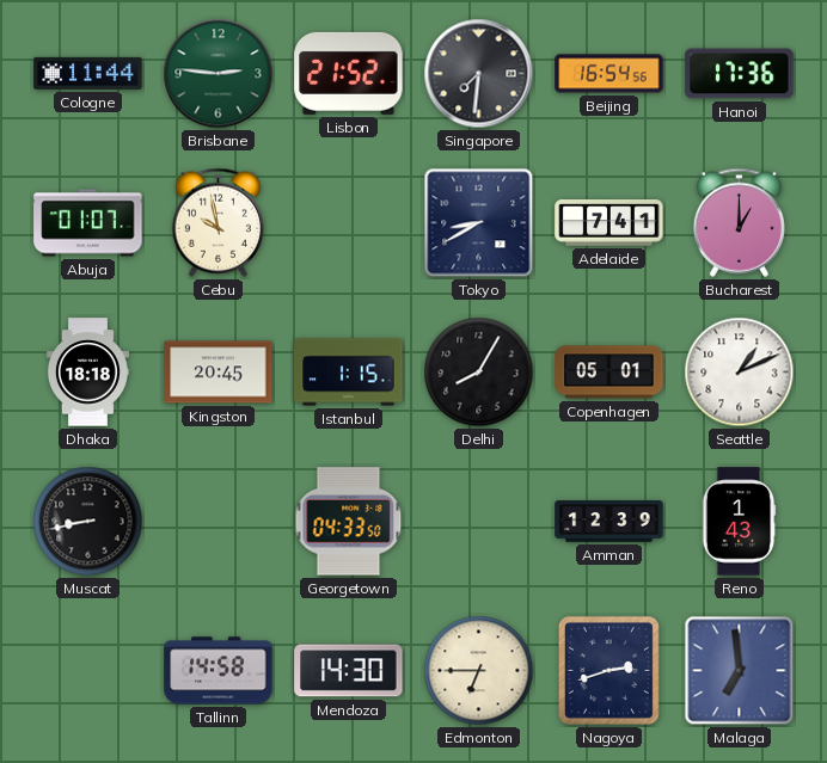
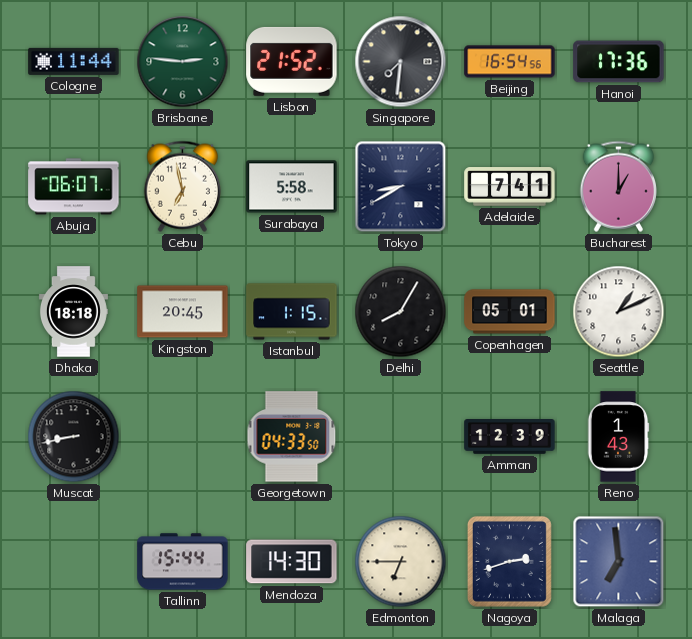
Abuja: 01:07 -> 06:07
Cebu: 9:58 -> 6:58
Surabaya: none -> 5:58
Tallinn: 14:58 -> 15:44
